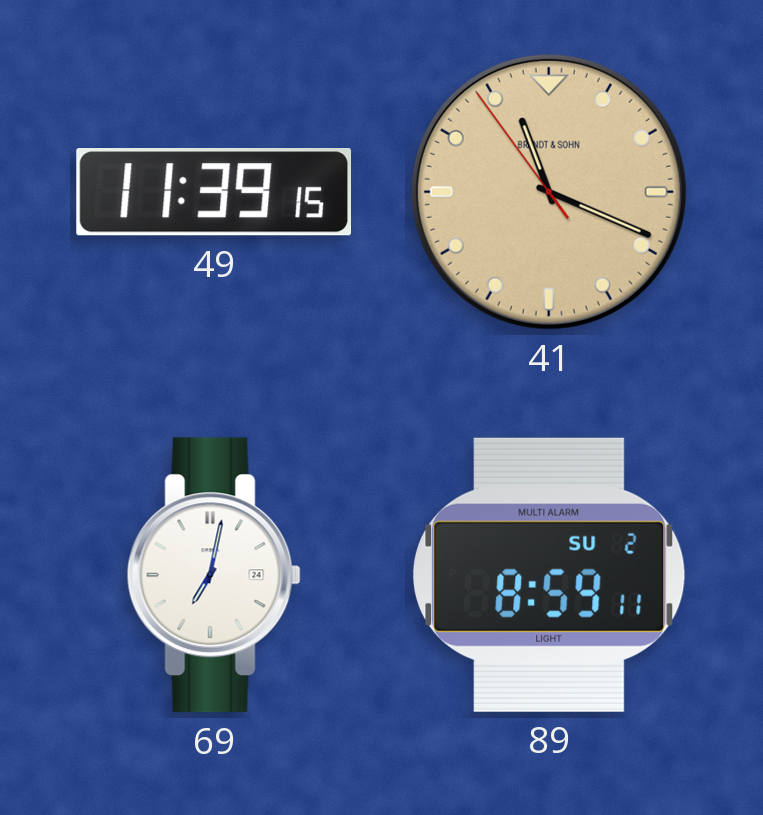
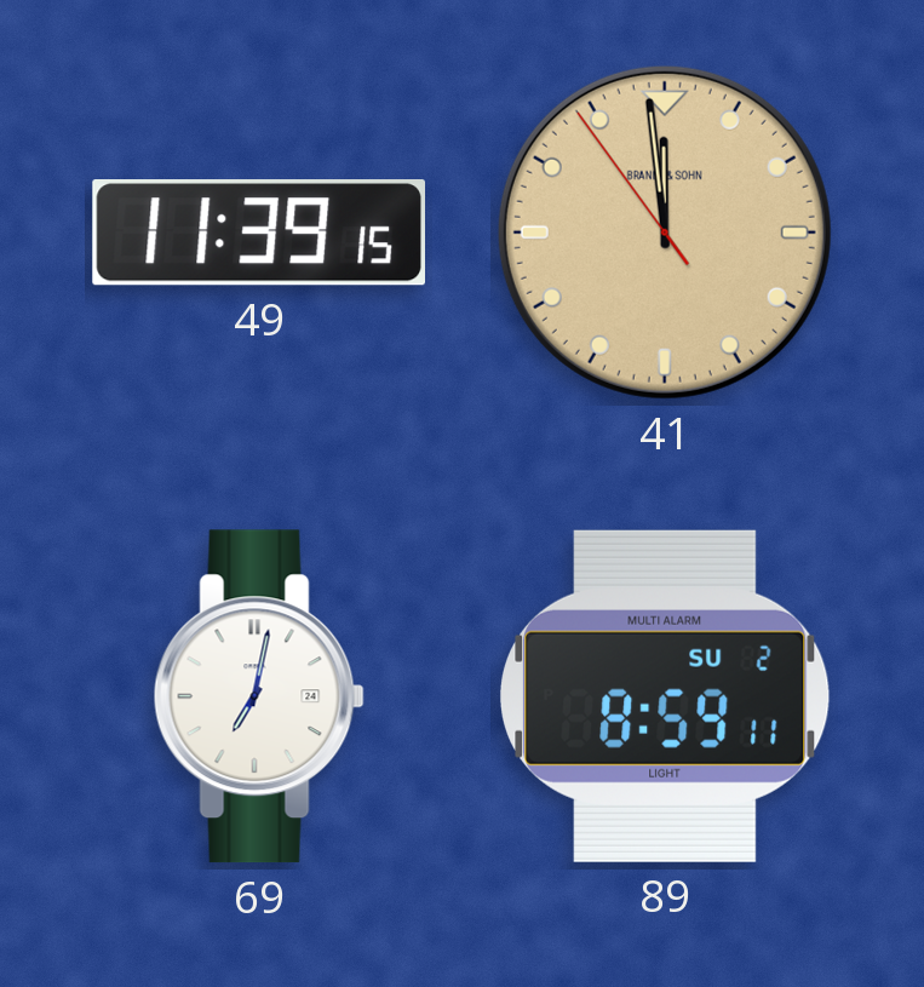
41: 11:18 -> 11:58
